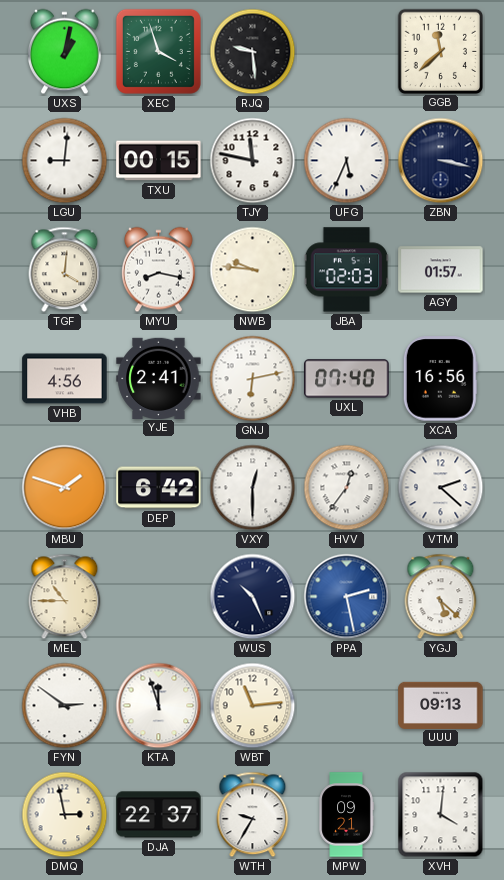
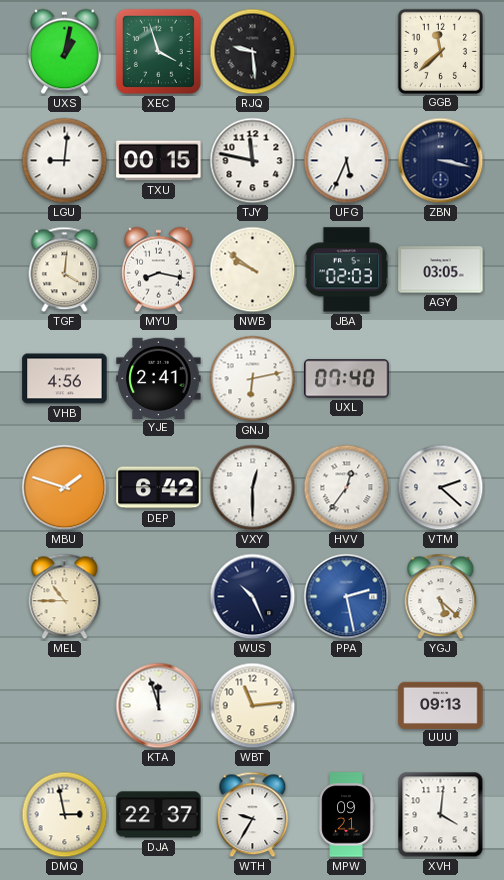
NWB: 9:46 -> 9:51
AGY: 01:57 -> 03:05
XCA: 16:56 -> none
FYN: 2:51 -> none
